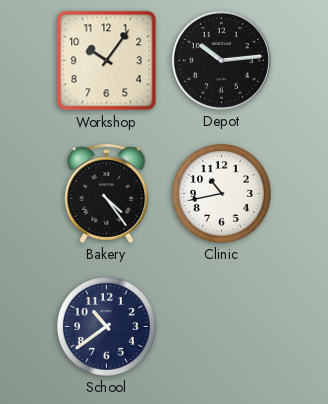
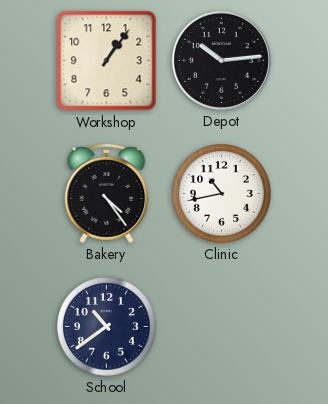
Workshop: 10:06 -> 1:06
